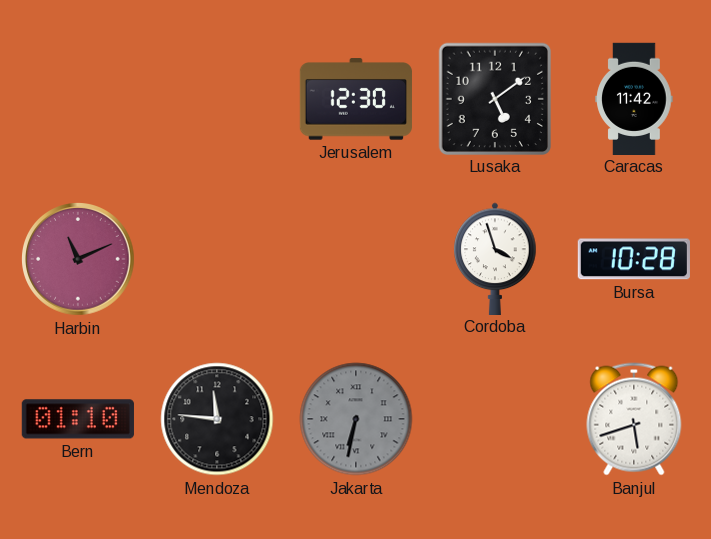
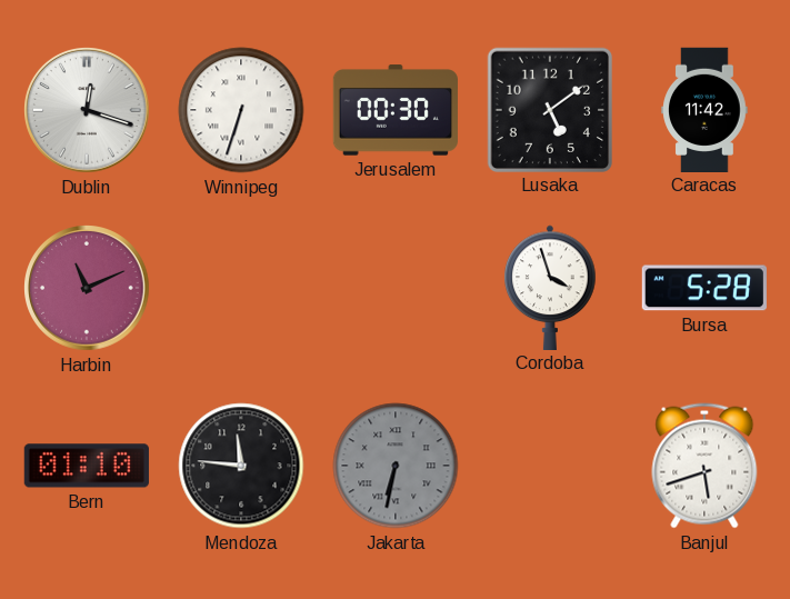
Dublin: none -> 12:18
Winnipeg: none -> 6:33
Jerusalem: 12:30 -> 00:30
Bursa: 10:28 -> 5:28
